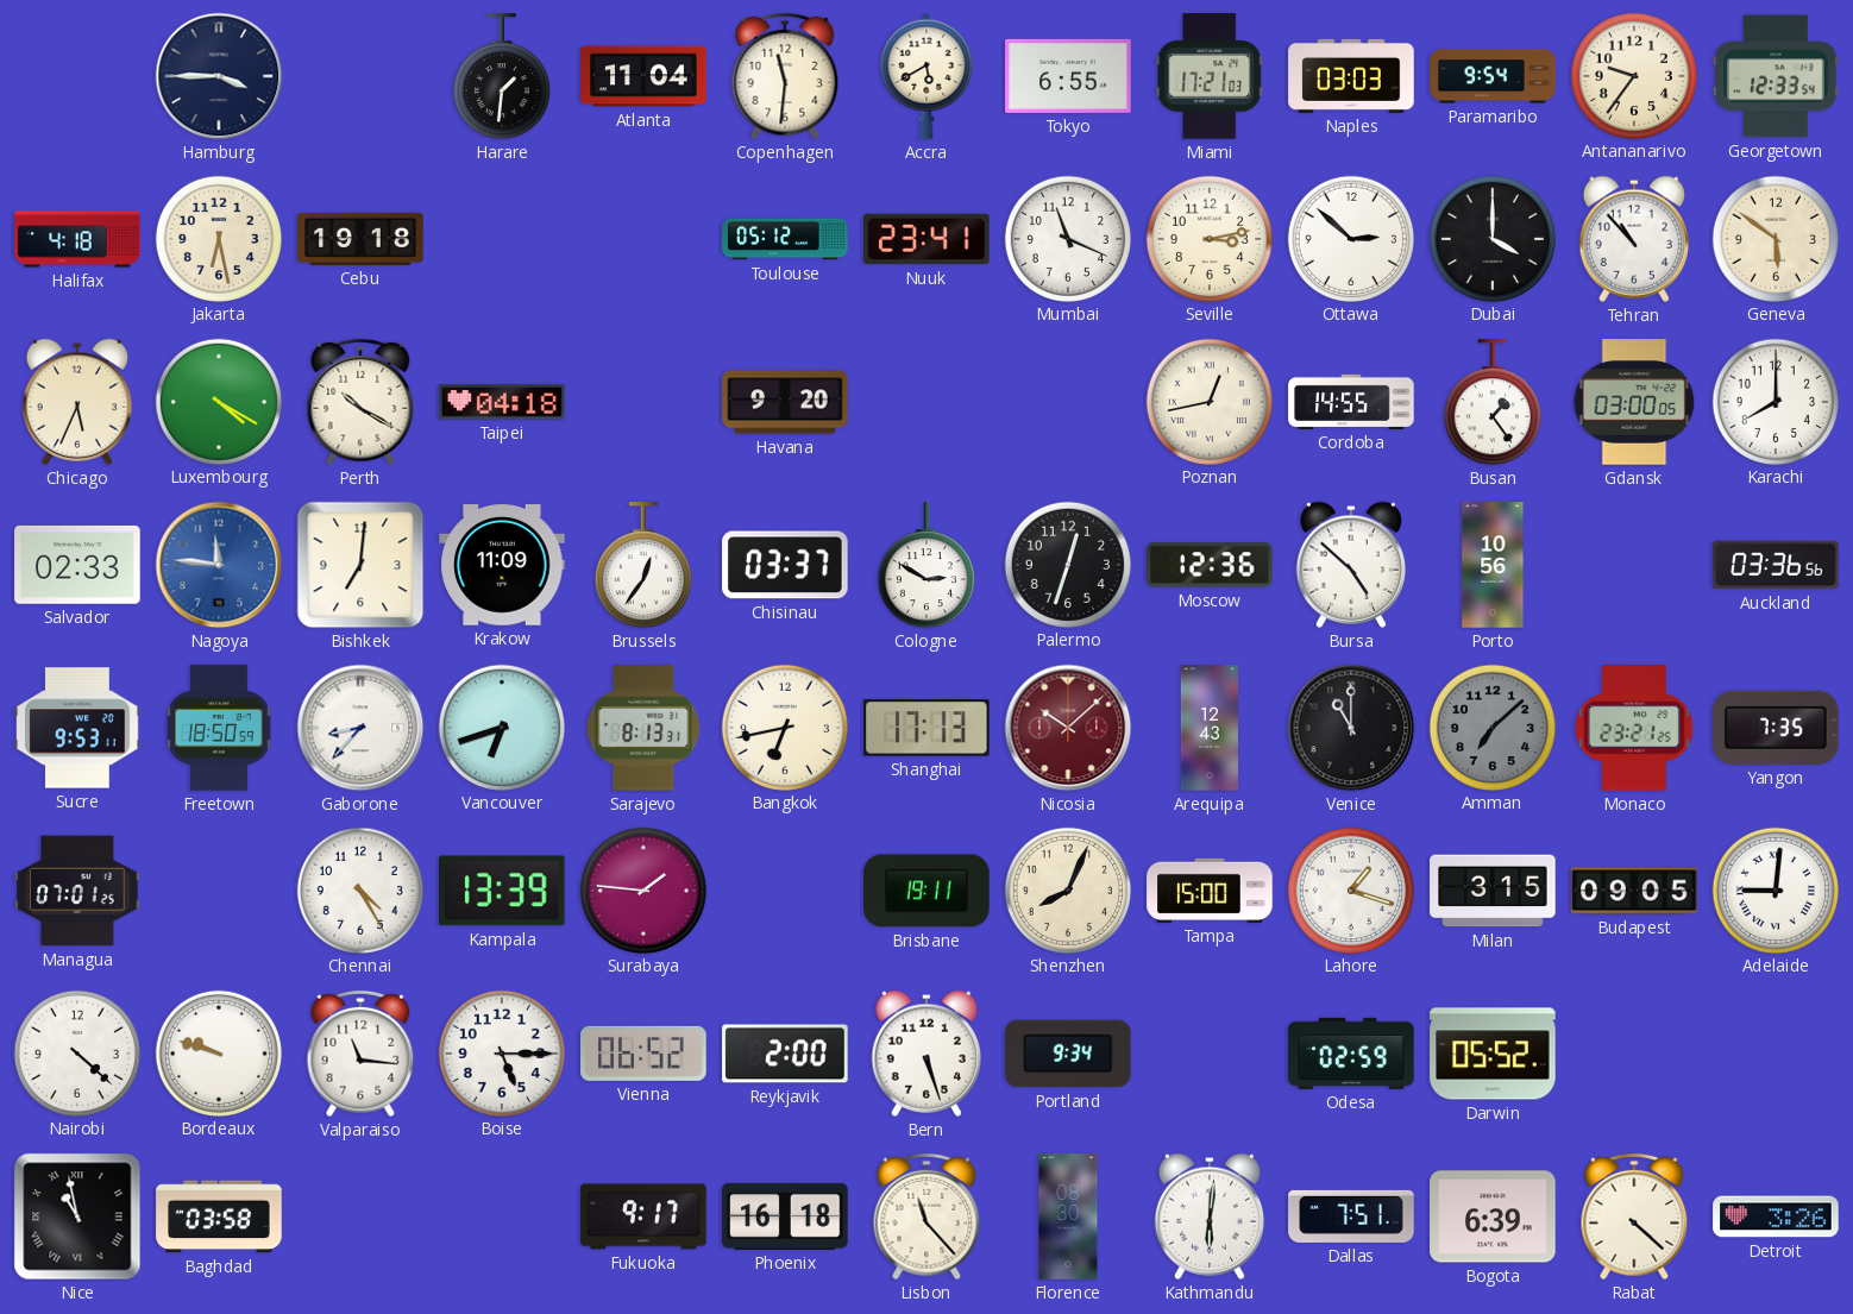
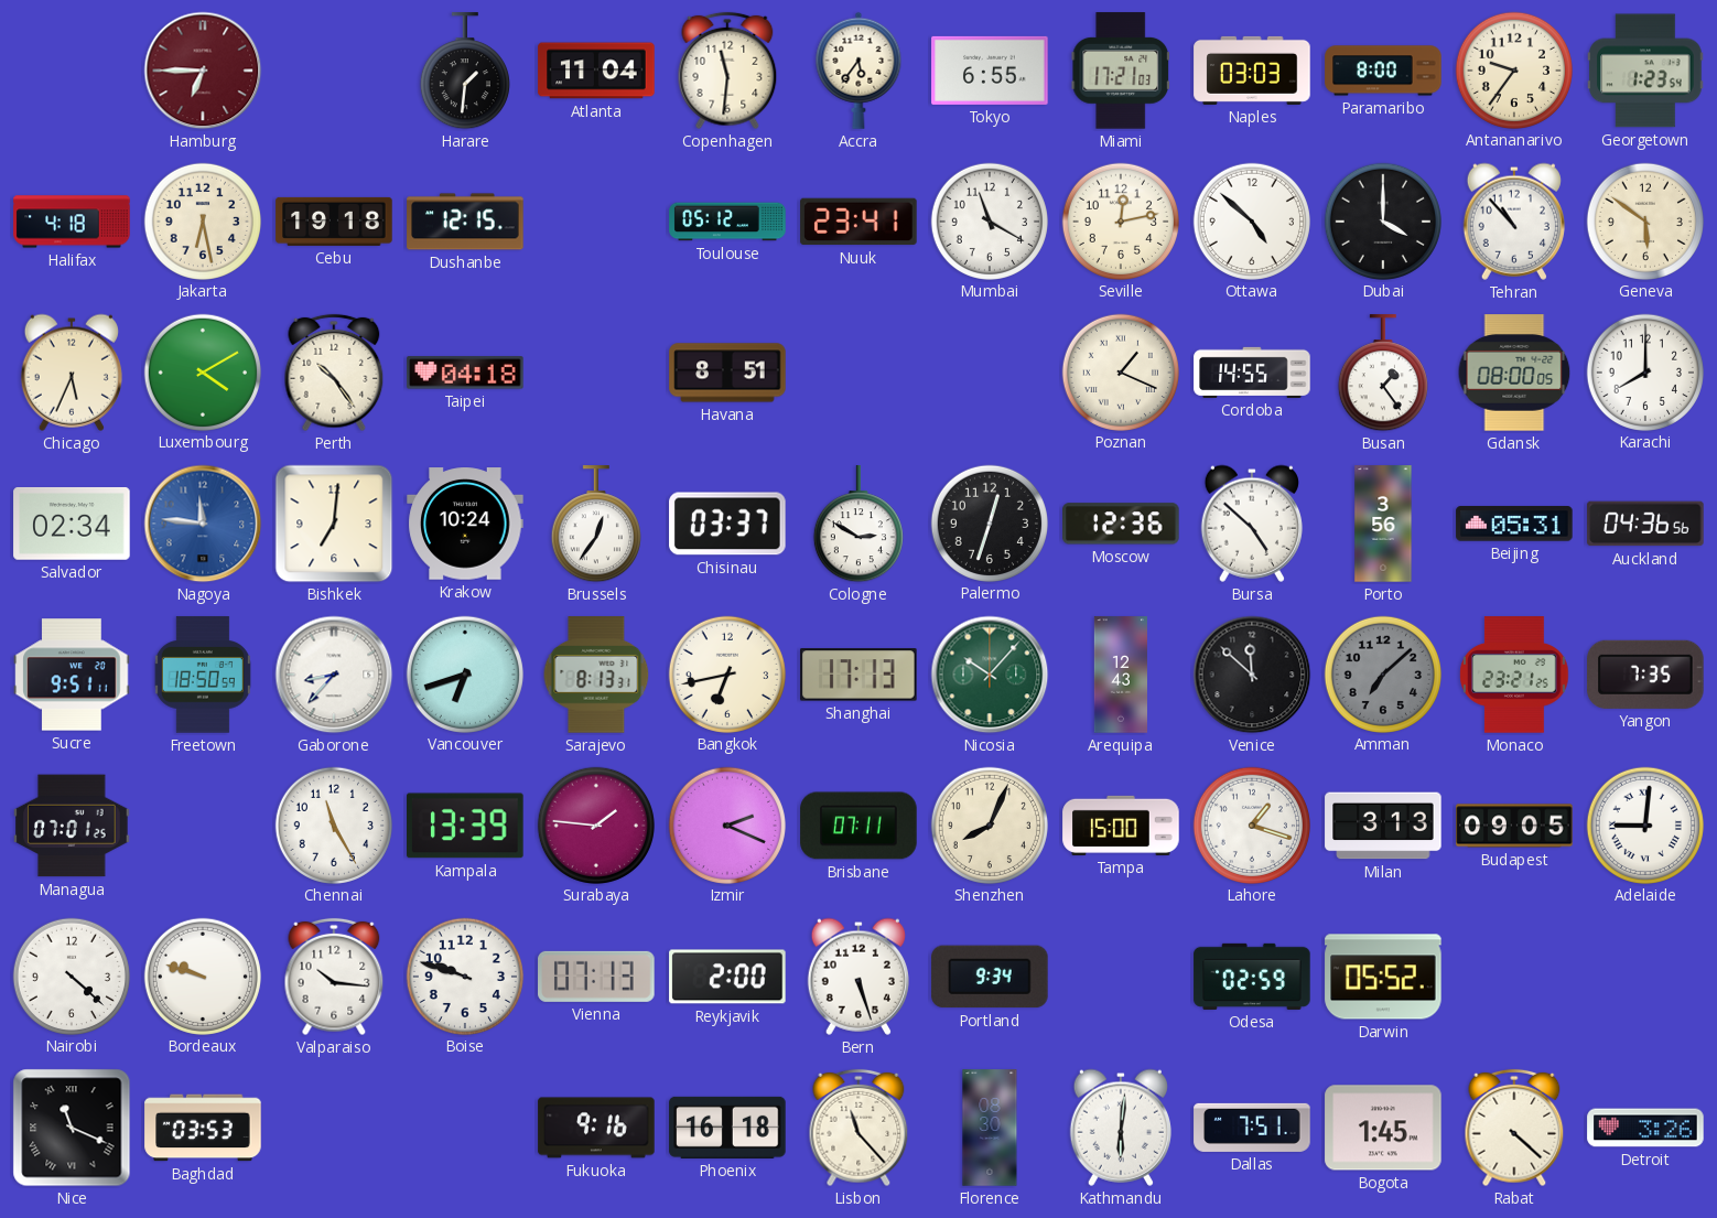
Hamburg: 3:45 -> 6:45
Hamburg dial: navy -> burgundy
Accra: 5:40 -> 5:36
Paramaribo: 9:54 -> 8:00
Georgetown: 12:33 -> 1:23
Dushanbe: none -> 12:15
Mumbai: 11:19 -> 11:20
Seville: 3:13 -> 12:13
Ottawa: 2:52 -> 4:52
Luxembourg: 4:20 -> 4:10
Perth: 10:20 -> 10:24
Havana: 9:20 -> 8:51
Poznan: 12:43 -> 1:19
Gdansk: 03:00 -> 08:00
Salvador: 02:33 -> 02:34
Krakow: 11:09 -> 10:24
Porto: 10:56 -> 3:56
Beijing: none -> 05:31
Auckland: 03:36 -> 04:36
Sucre: 9:53 -> 9:51
Nicosia: 10:08 -> 10:07
Nicosia dial: burgundy -> green
Venice: 11:00 -> 11:52
Chennai: 4:25 -> 11:25
Izmir: none -> 2:19
Brisbane: 19:11 -> 07:11
Milan: 3:15 -> 3:13
Valparaiso: 11:16 -> 10:16
Boise: 5:15 -> 9:48
Vienna: 06:52 -> 07:13
Nice: 10:58 -> 11:19
Baghdad: 03:58 -> 03:53
Fukuoka: 9:17 -> 9:16
Bogota: 6:39 -> 1:45
